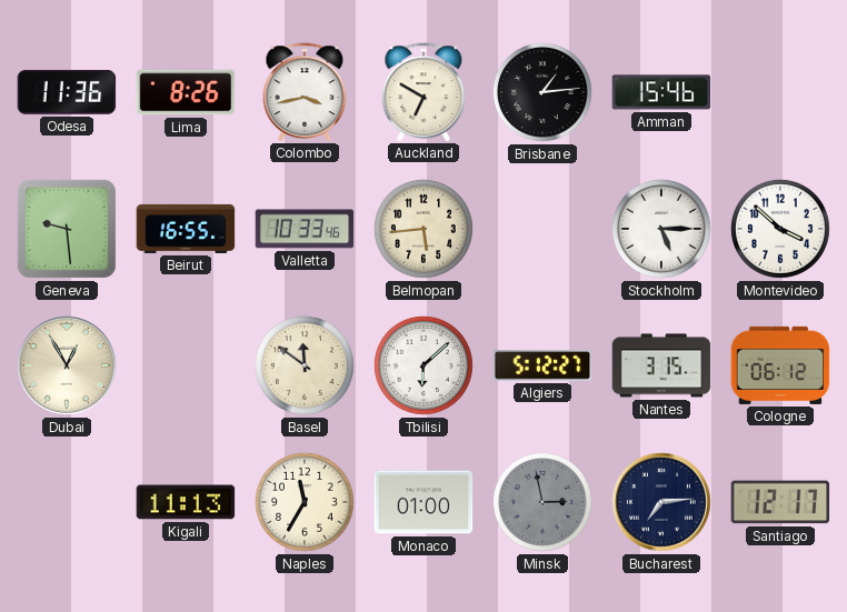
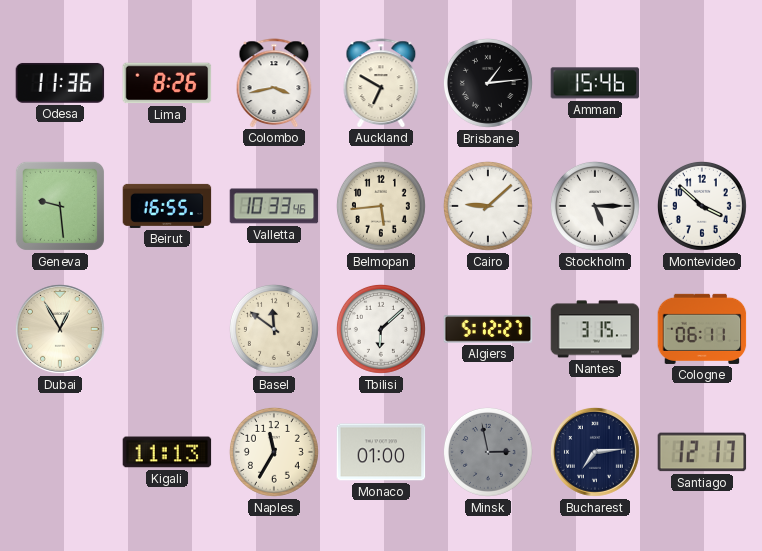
Cairo: none -> 9:08
Cologne: 06:12 -> 06:11
